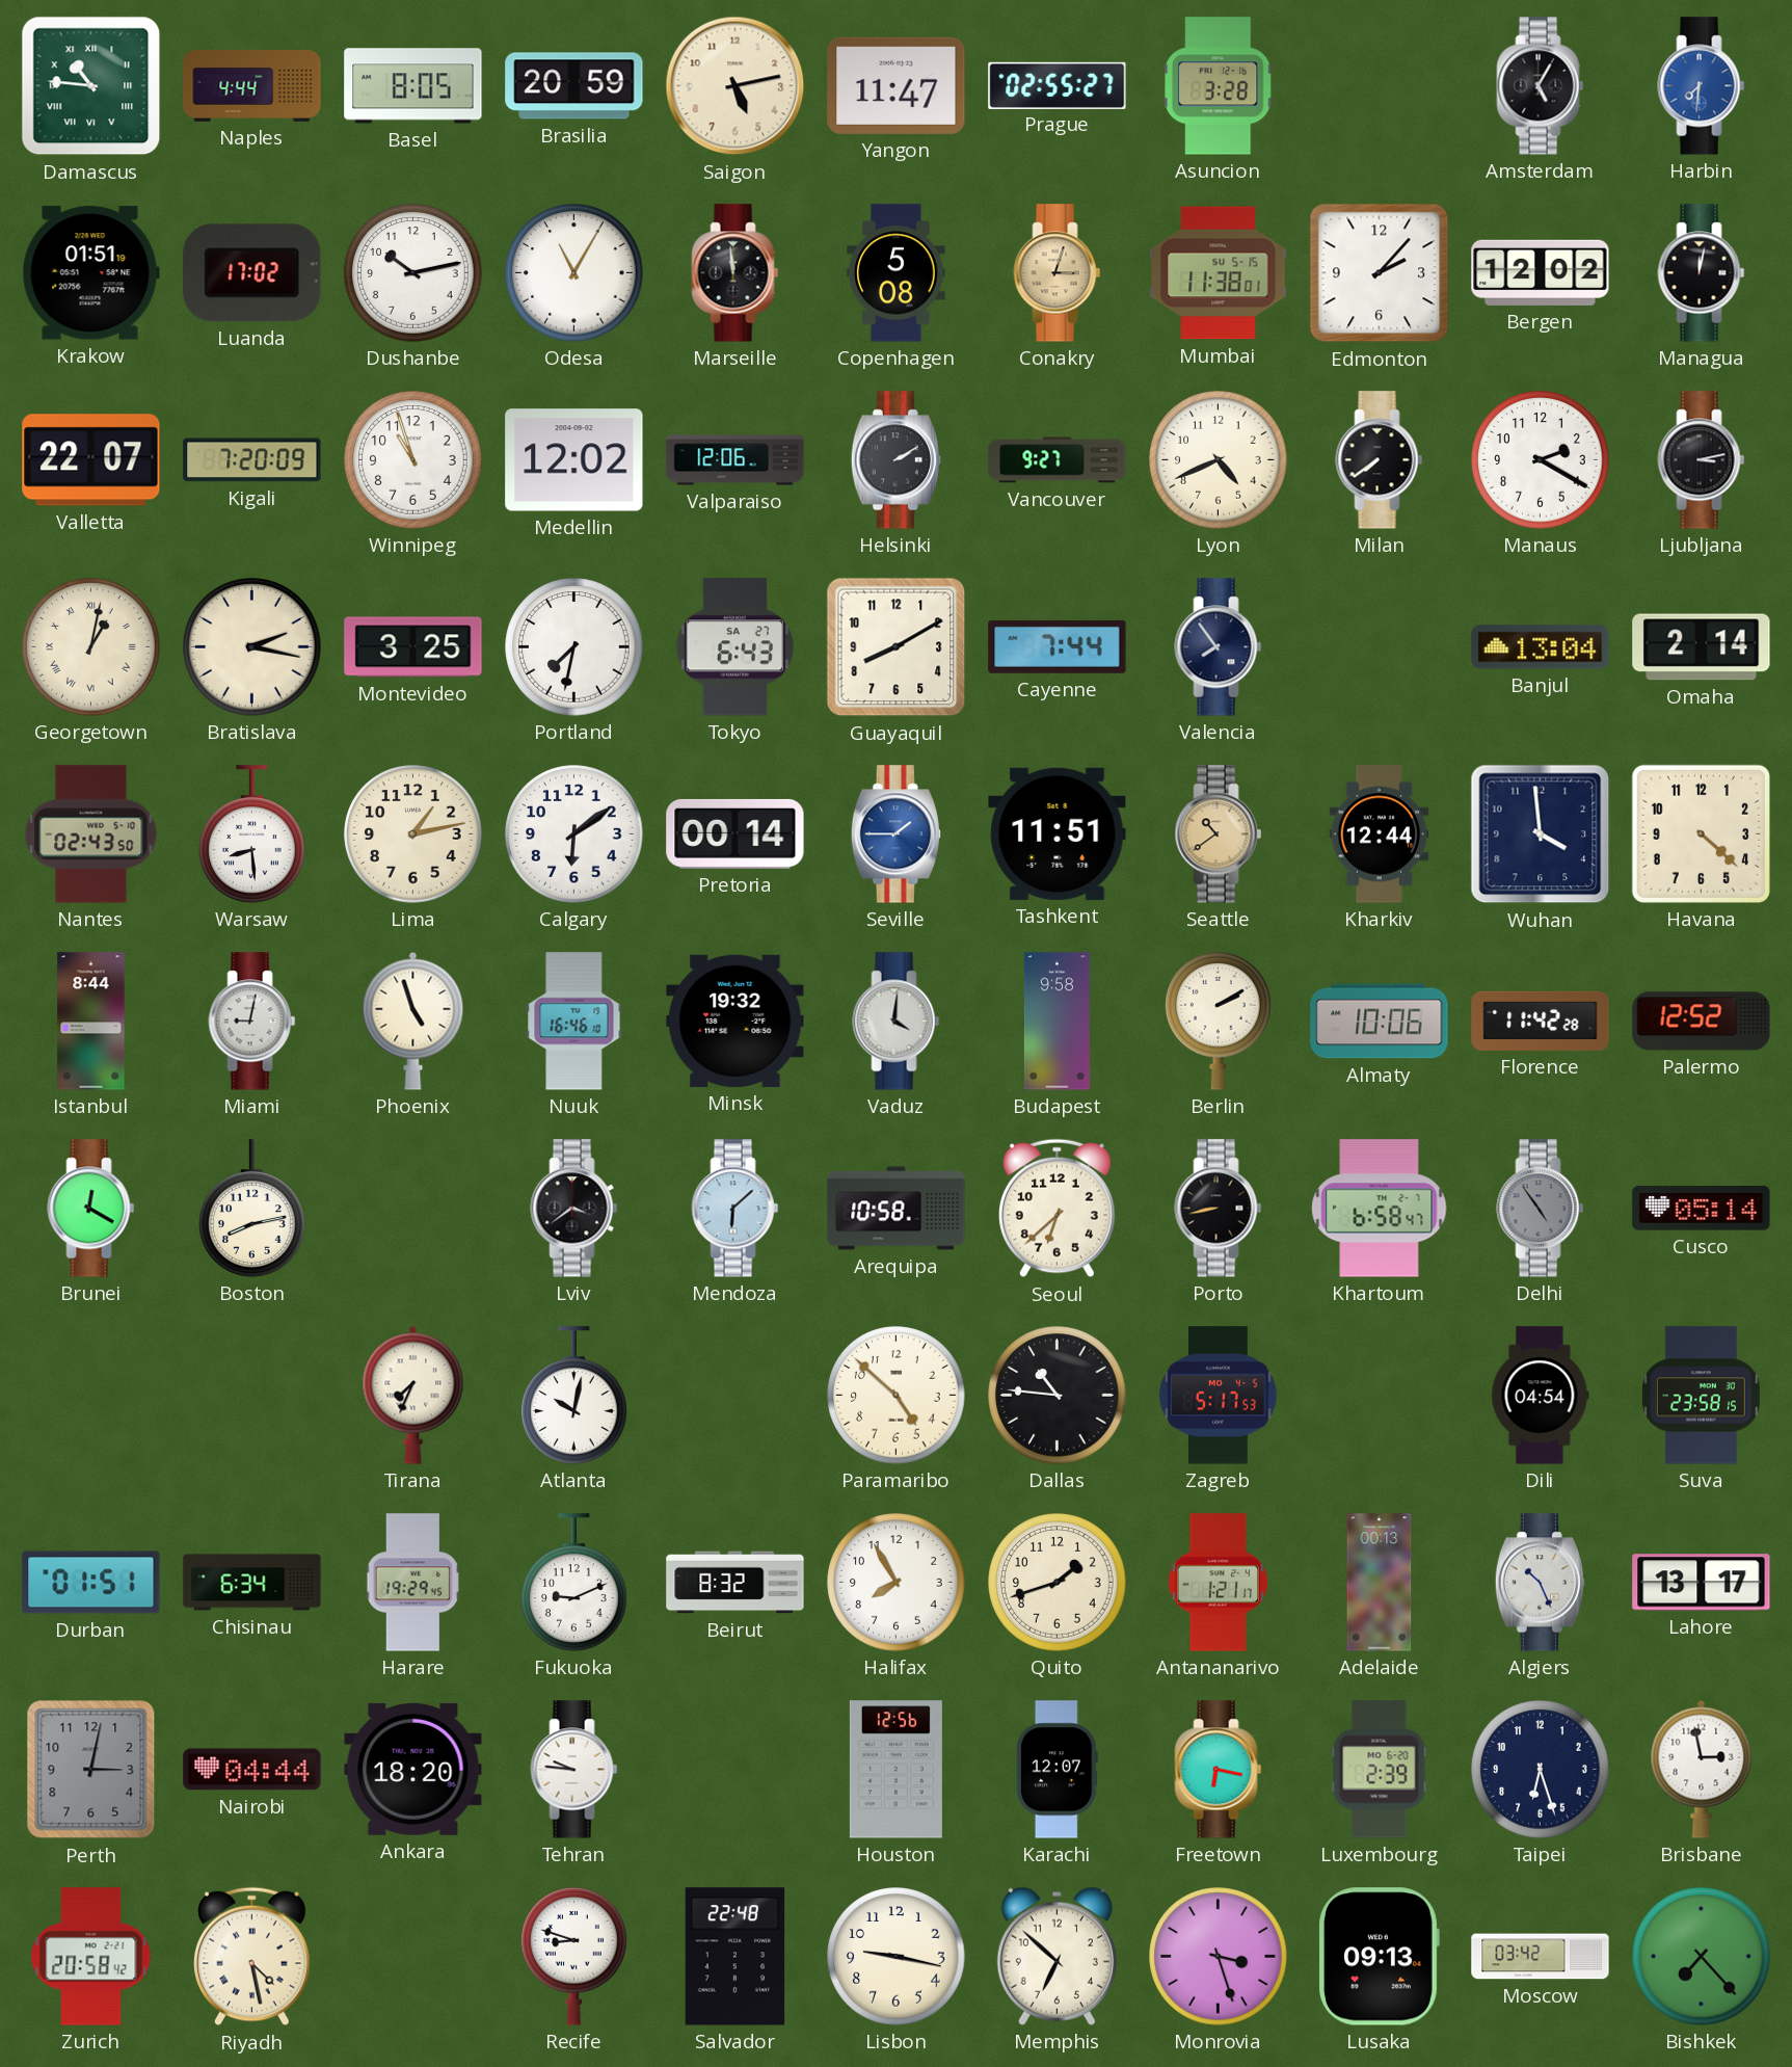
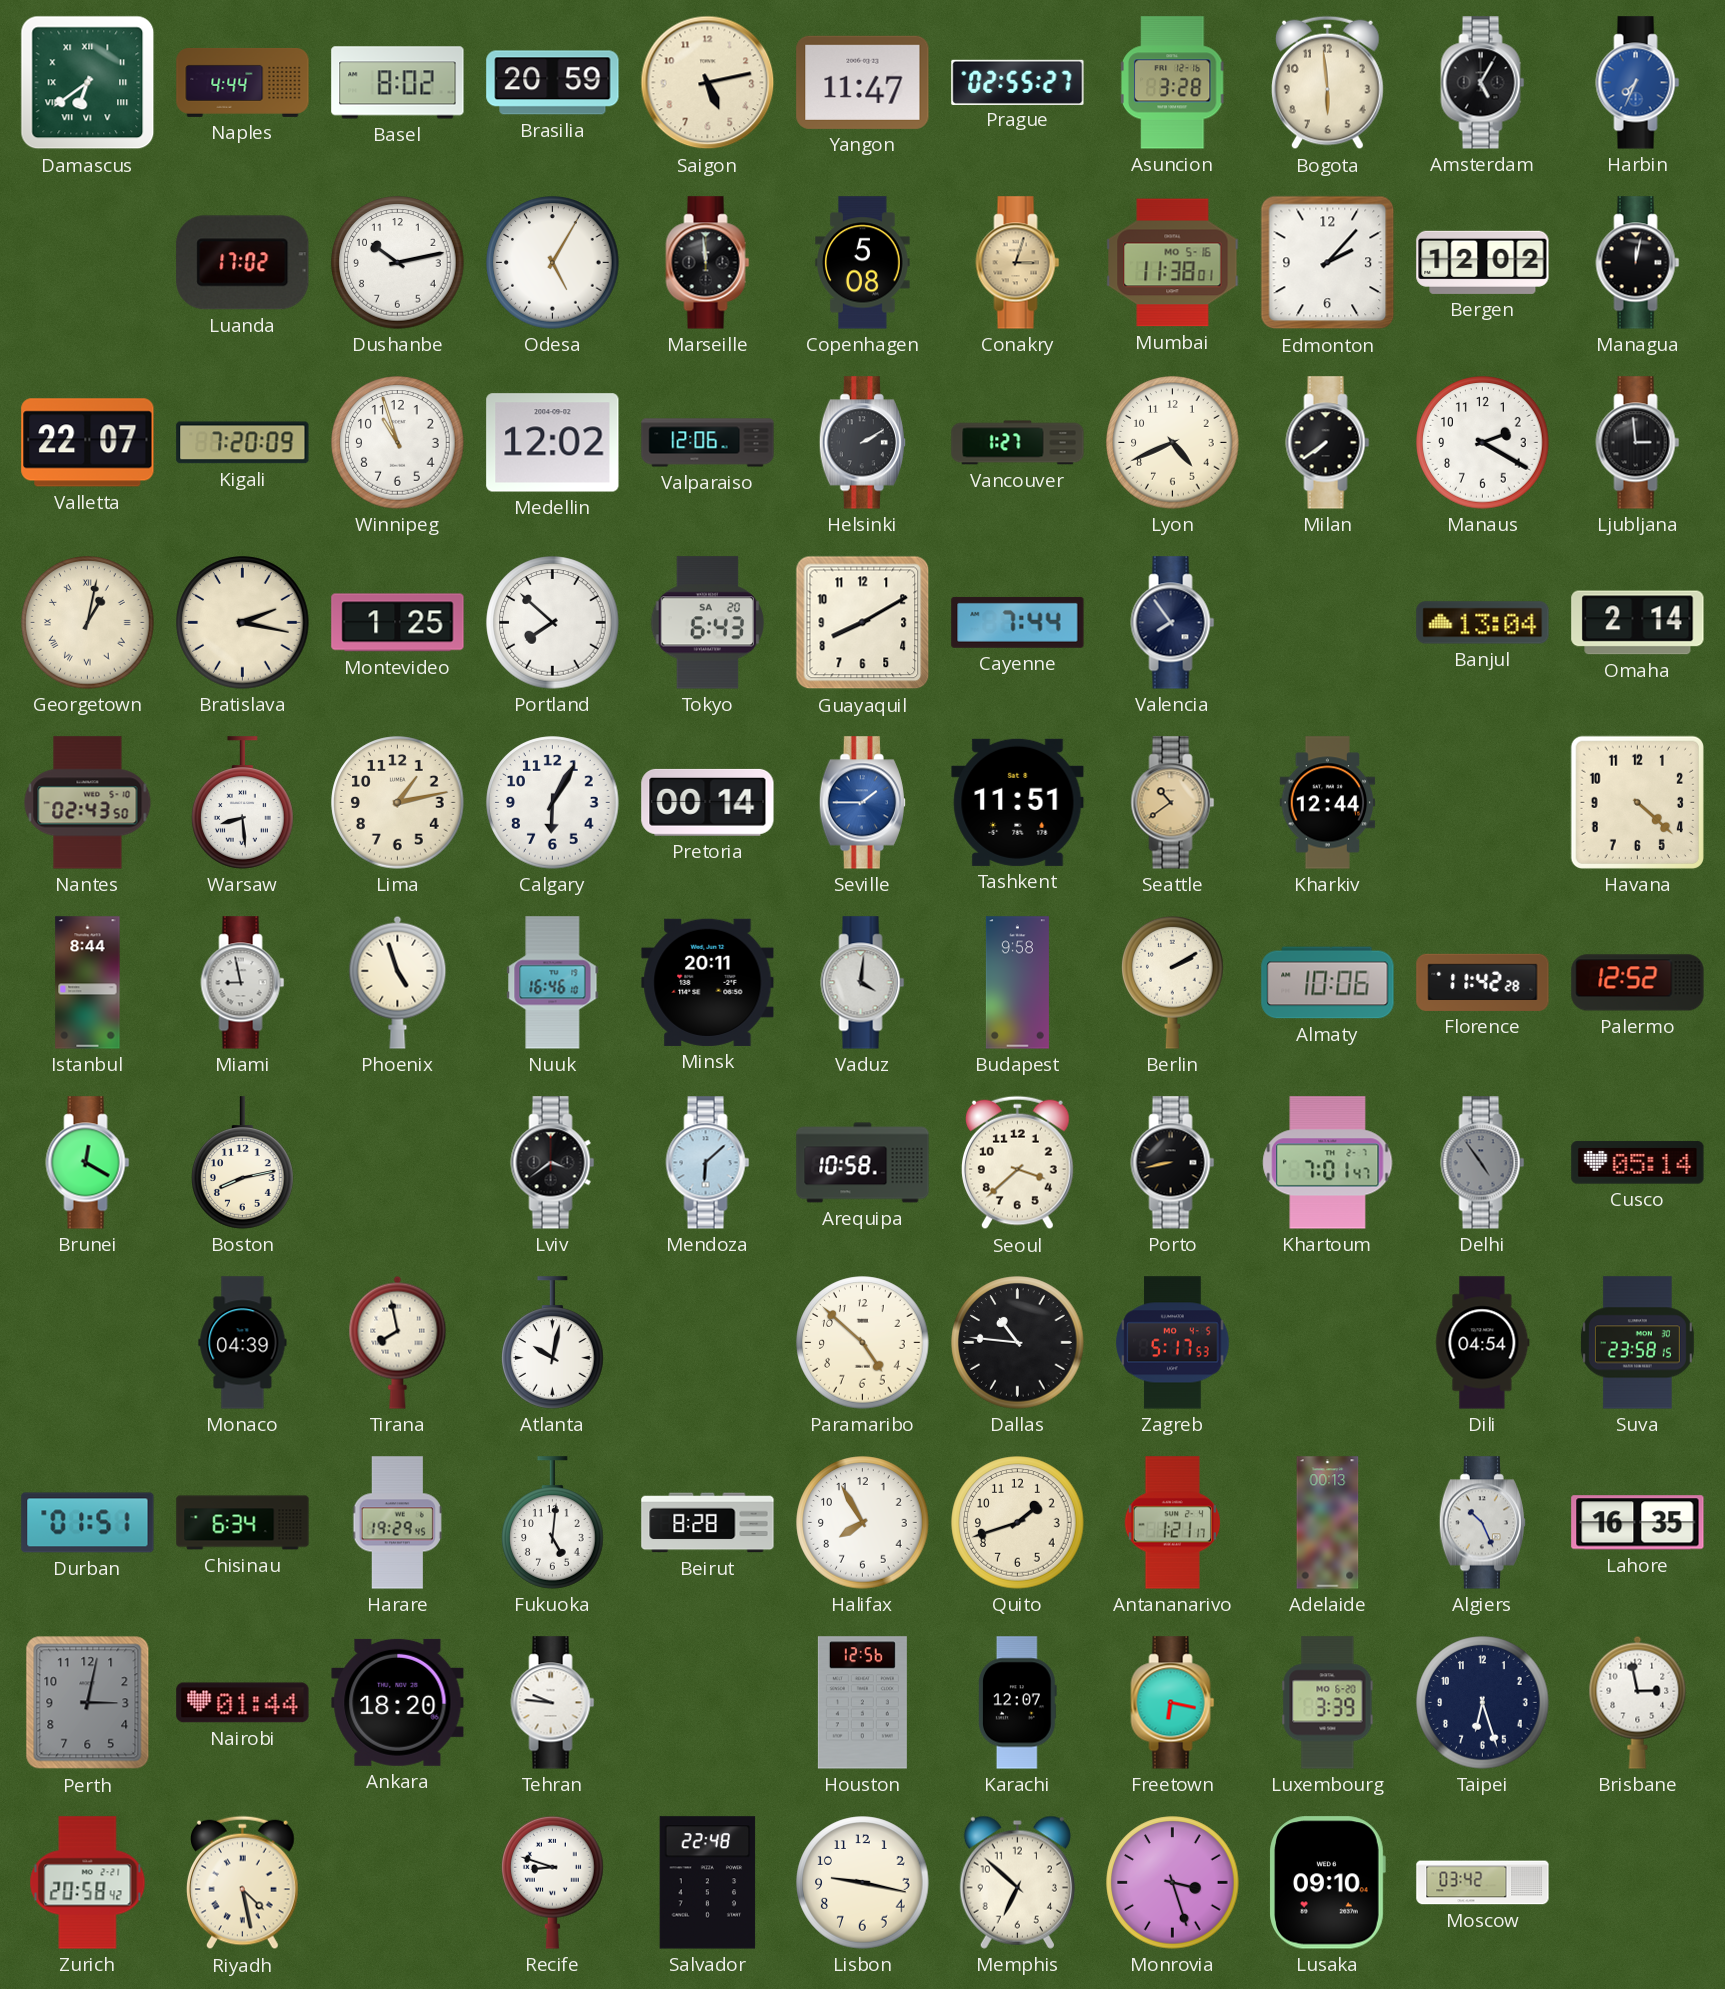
Damascus: 10:46 -> 6:39
Basel: 8:05 -> 8:02
Bogota: none -> 5:59
Harbin: 7:31 -> 7:34
Krakow: 01:51 -> none
Odesa: 11:05 -> 5:05
Mumbai date: SU 5-15 -> MO 5-16
Vancouver: 9:27 -> 1:27
Ljubljana: 3:13 -> 2:59
Montevideo: 3:25 -> 1:25
Portland: 7:32 -> 7:52
Tokyo date: SA 27 -> SA 20
Calgary: 6:09 -> 6:05
Wuhan: 3:59 -> none
Miami: 9:02 -> 8:58
Minsk: 19:32 -> 20:11
Seoul: 6:38 -> 3:38
Khartoum: 6:58 -> 7:01
Monaco: none -> 04:39
Tirana: 7:34 -> 7:58
Fukuoka: 9:11 -> 5:01
Beirut: 8:32 -> 8:28
Lahore: 13:17 -> 16:35
Nairobi: 04:44 -> 01:44
Luxembourg: 2:39 -> 3:39
Lusaka: 09:13 -> 09:10
Bishkek: 7:23 -> none
